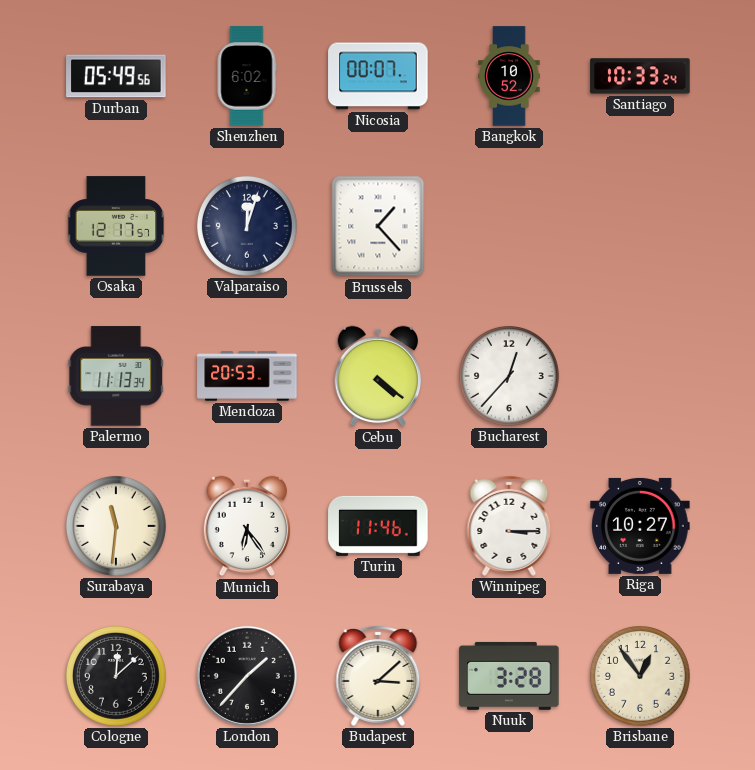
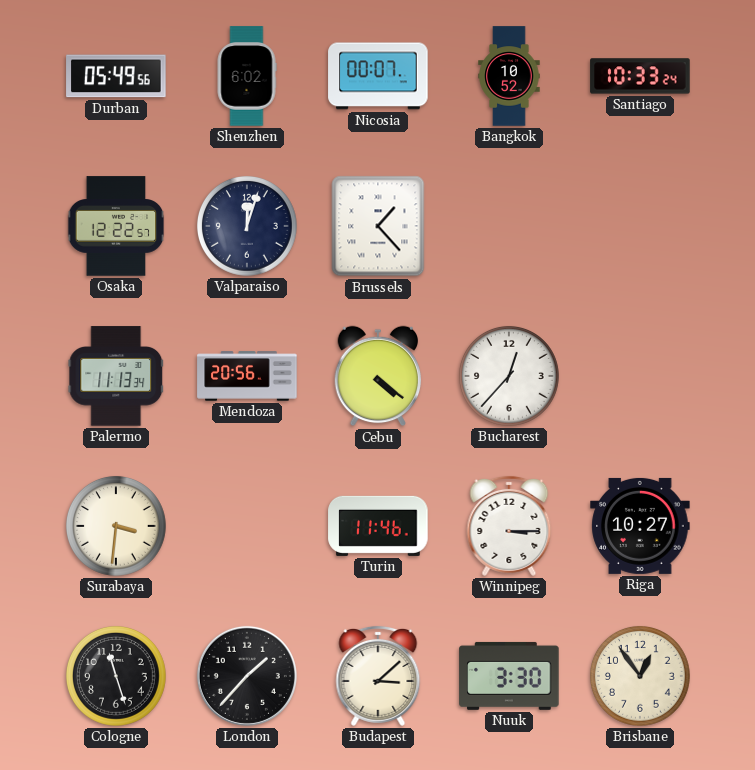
Osaka: 12:17 -> 12:22
Mendoza: 20:53 -> 20:56
Surabaya: 11:31 -> 3:31
Munich: 6:24 -> none
Cologne: 12:08 -> 11:27
Nuuk: 3:28 -> 3:30
